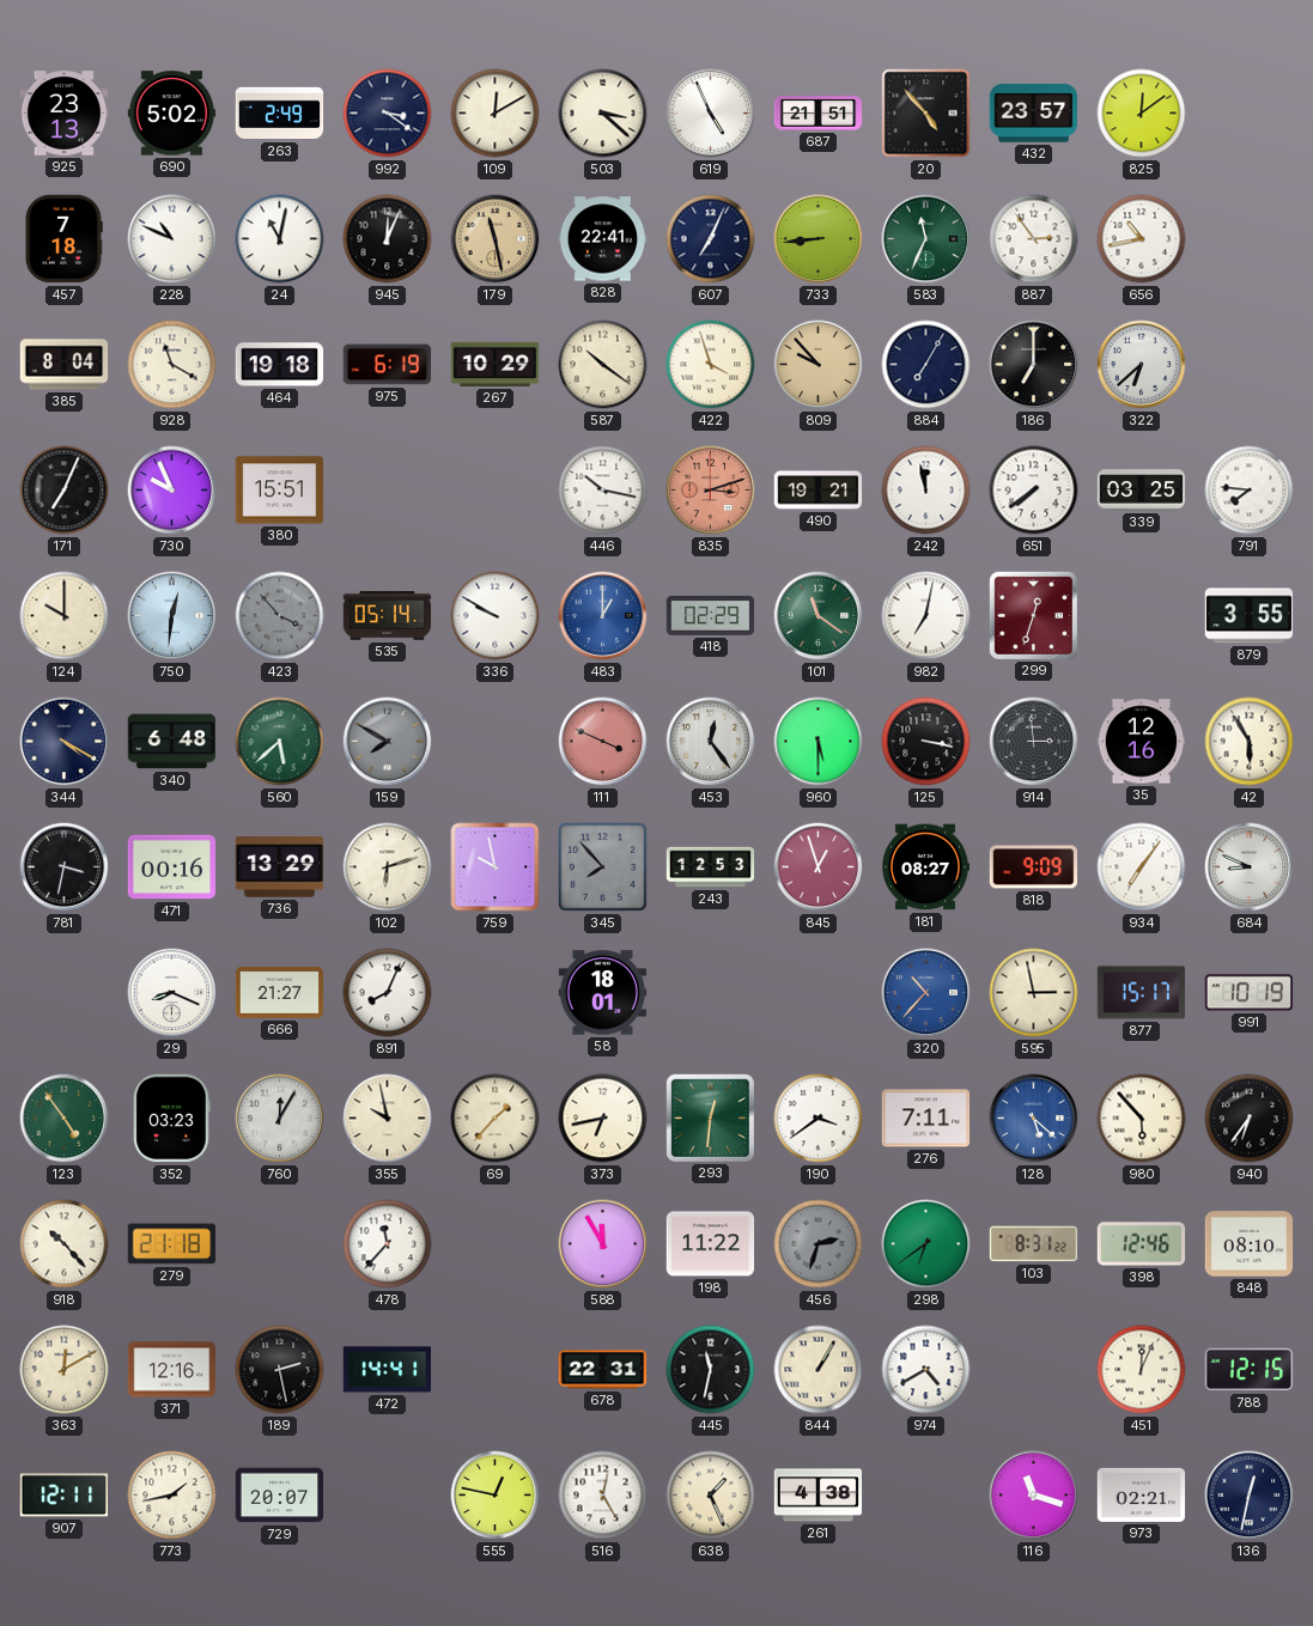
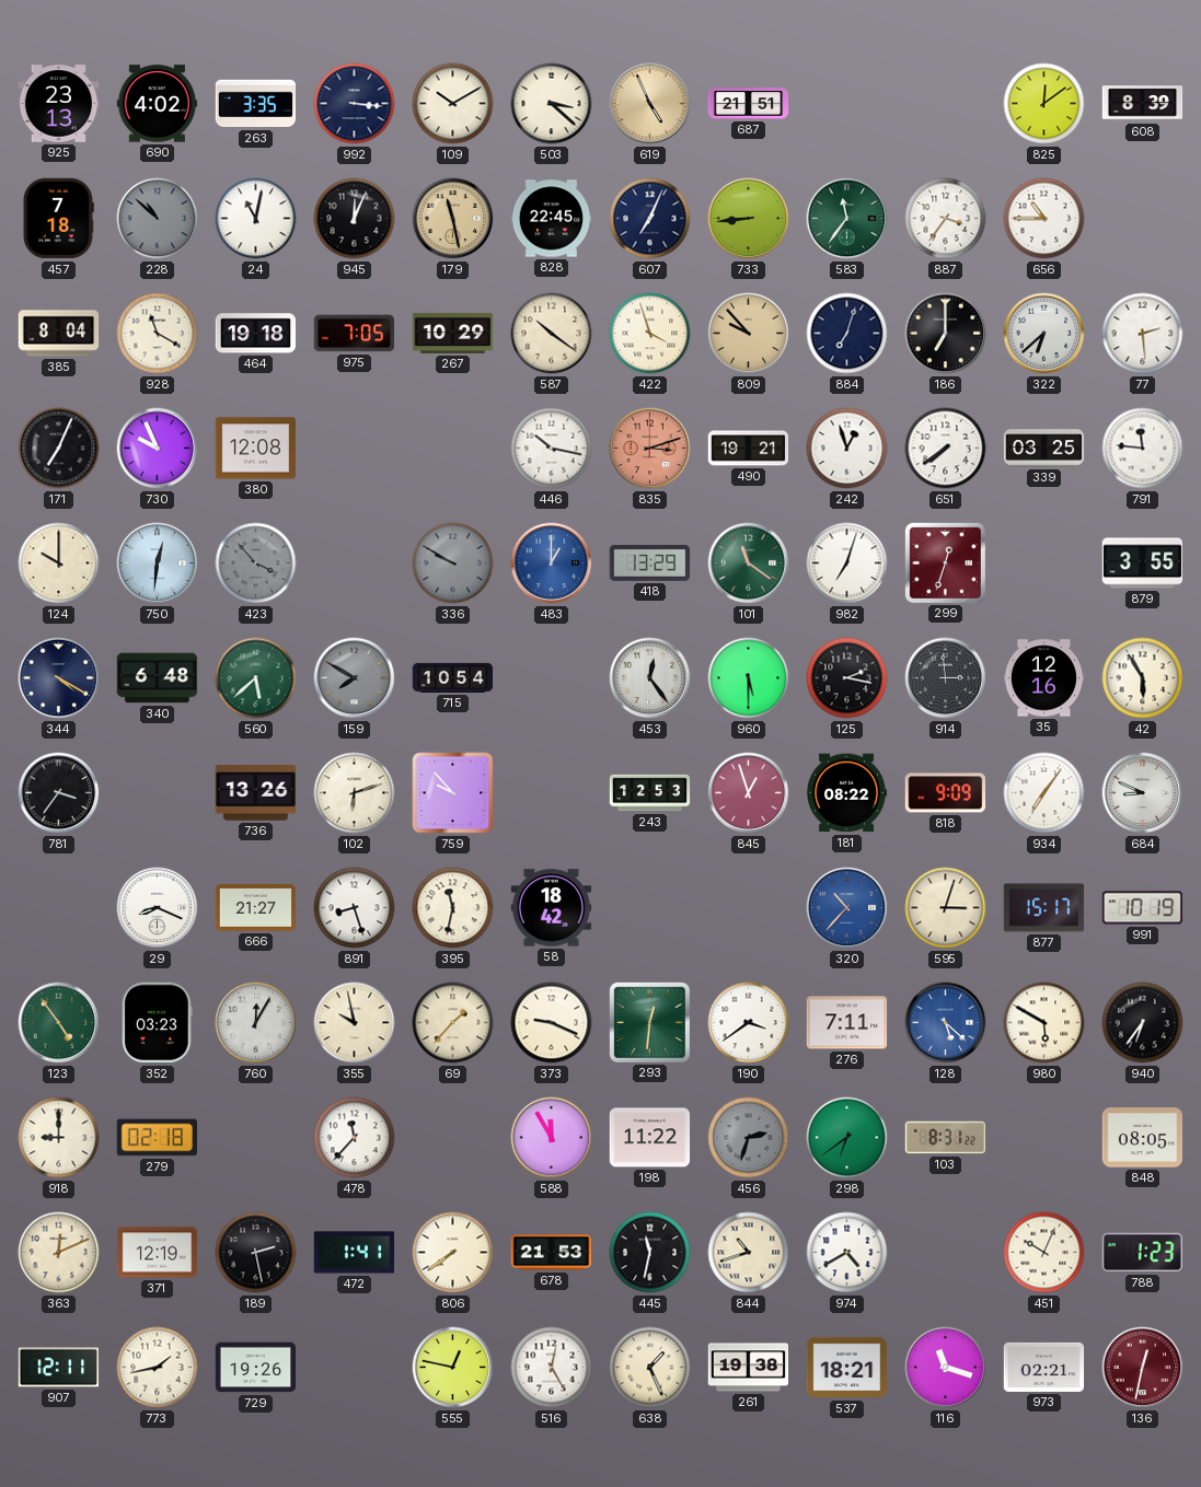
690: 5:02 -> 4:02
263: 2:49 -> 3:35
992: 3:21 -> 3:16
109: 12:10 -> 10:10
619 dial: white -> champagne
20: 4:53 -> none
432: 23:57 -> none
608: none -> 8:39
228: 10:49 -> 10:52
228 dial: white -> grey
828: 22:41 -> 22:45
583: 11:34 -> 11:36
887: 2:54 -> 3:36
656: 10:43 -> 10:45
975: 6:19 -> 7:05
884: 7:05 -> 7:03
77: none -> 2:29
380: 15:51 -> 12:08
242: 11:58 -> 12:57
791: 7:46 -> 11:46
535: 05:14 -> none
336 dial: white -> grey
418: 02:29 -> 13:29
982: 7:02 -> 7:03
715: none -> 10:54
111: 3:49 -> none
125: 3:17 -> 2:17
781: 3:32 -> 3:36
471: 00:16 -> none
736: 13:29 -> 13:26
759: 9:58 -> 9:53
345: 7:53 -> none
181: 08:27 -> 08:22
891: 8:04 -> 8:27
395: none -> 11:32
58: 18:01 -> 18:42
595: 2:58 -> 3:03
373: 6:43 -> 9:19
980: 5:53 -> 5:50
918: 10:23 -> 9:00
279: 21:18 -> 02:18
398: 12:46 -> none
848: 08:10 -> 08:05
363: 12:10 -> 12:11
371: 12:16 -> 12:19
472: 14:41 -> 1:41
806: none -> 7:39
678: 22:31 -> 21:53
844: 1:05 -> 10:42
451: 12:04 -> 10:04
788: 12:15 -> 1:23
729: 20:07 -> 19:26
261: 4:38 -> 19:38
537: none -> 18:21
136 dial: navy -> burgundy
